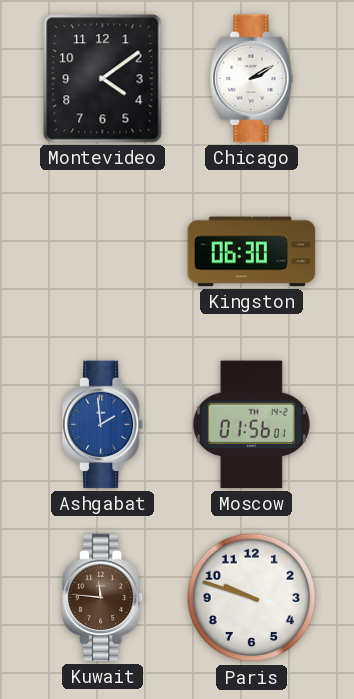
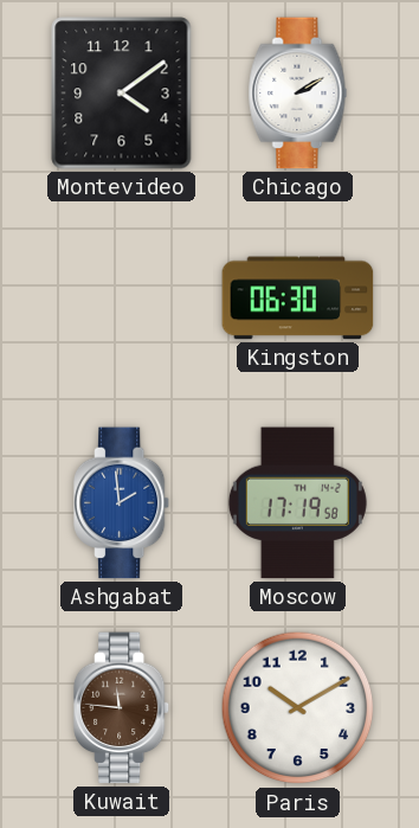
Moscow: 01:56 -> 17:19
Paris: 9:48 -> 10:10
